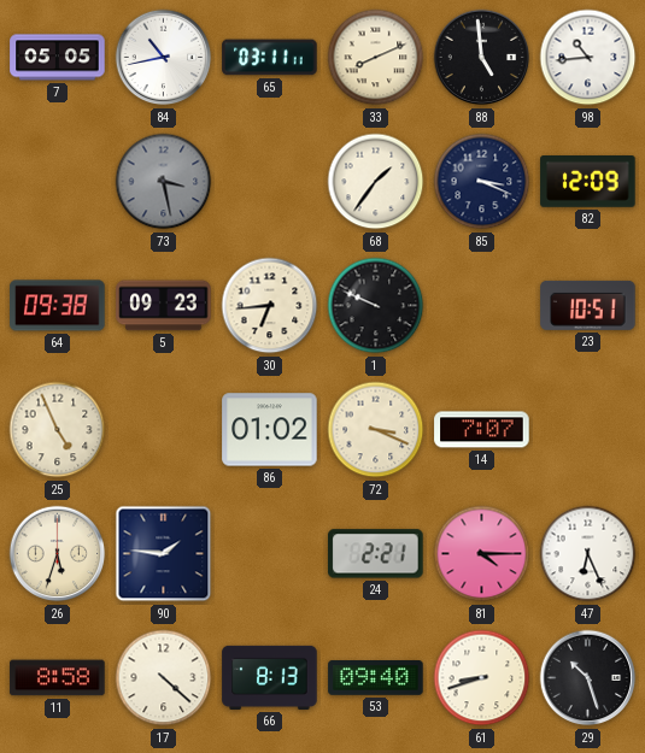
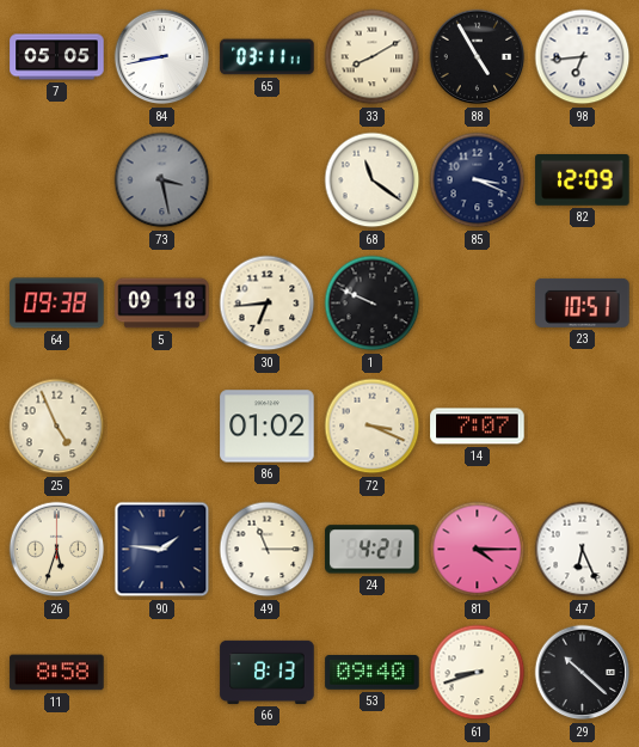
84: 10:43 -> 8:43
33: 8:11 -> 8:10
88: 4:59 -> 4:55
98: 10:44 -> 6:44
68: 1:36 -> 11:21
5: 09:23 -> 09:18
49: none -> 11:15
24: 2:21 -> 4:21
17: 4:22 -> none
29: 10:27 -> 10:22
